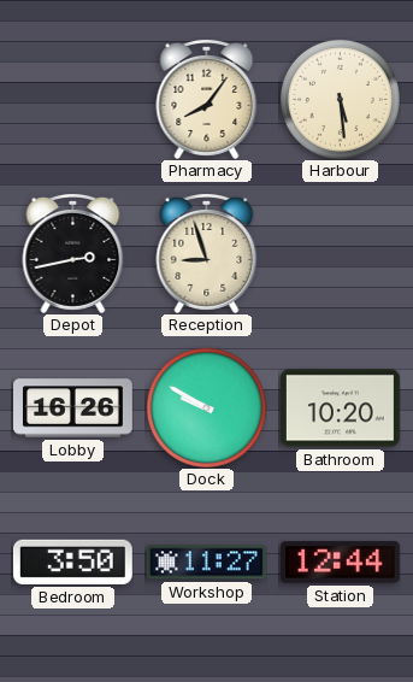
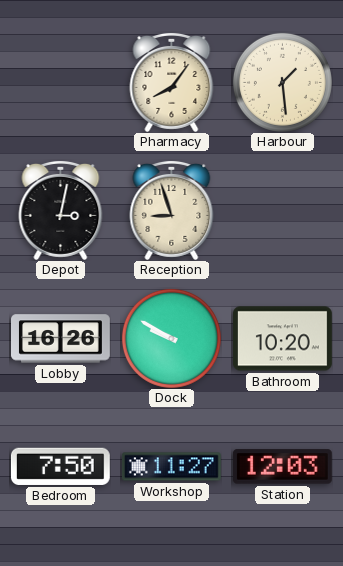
Harbour: 5:29 -> 1:29
Depot: 2:43 -> 3:02
Bedroom: 3:50 -> 7:50
Station: 12:44 -> 12:03
